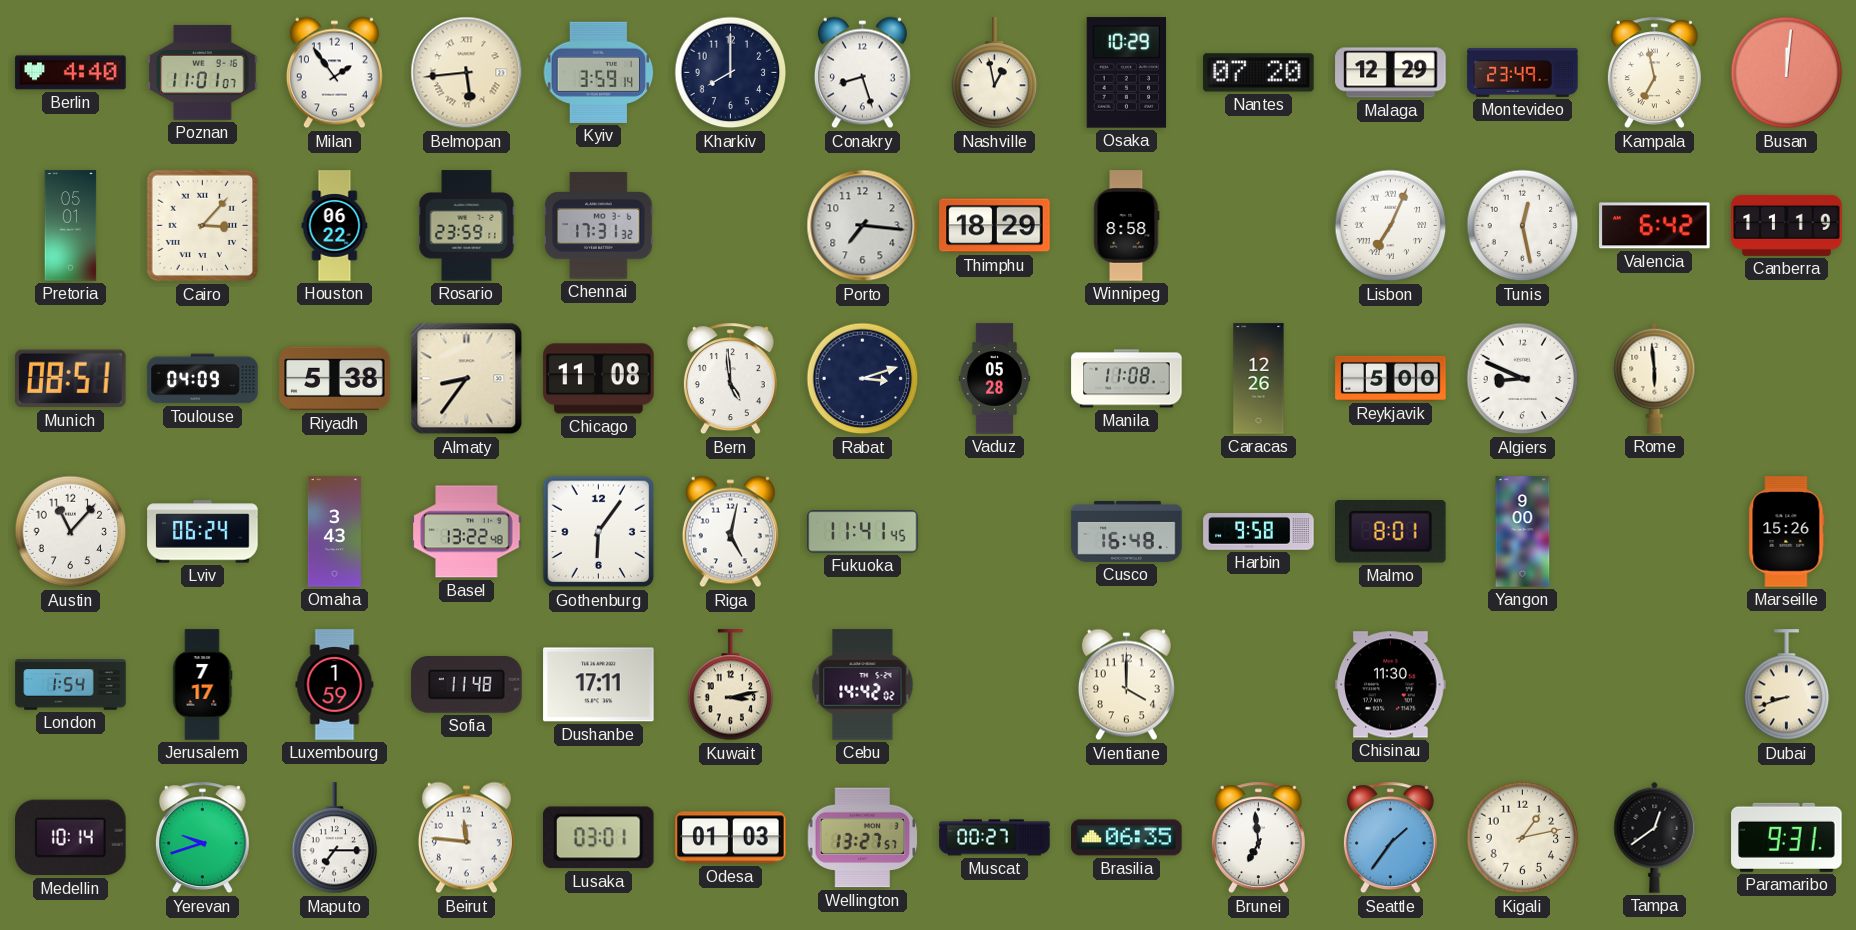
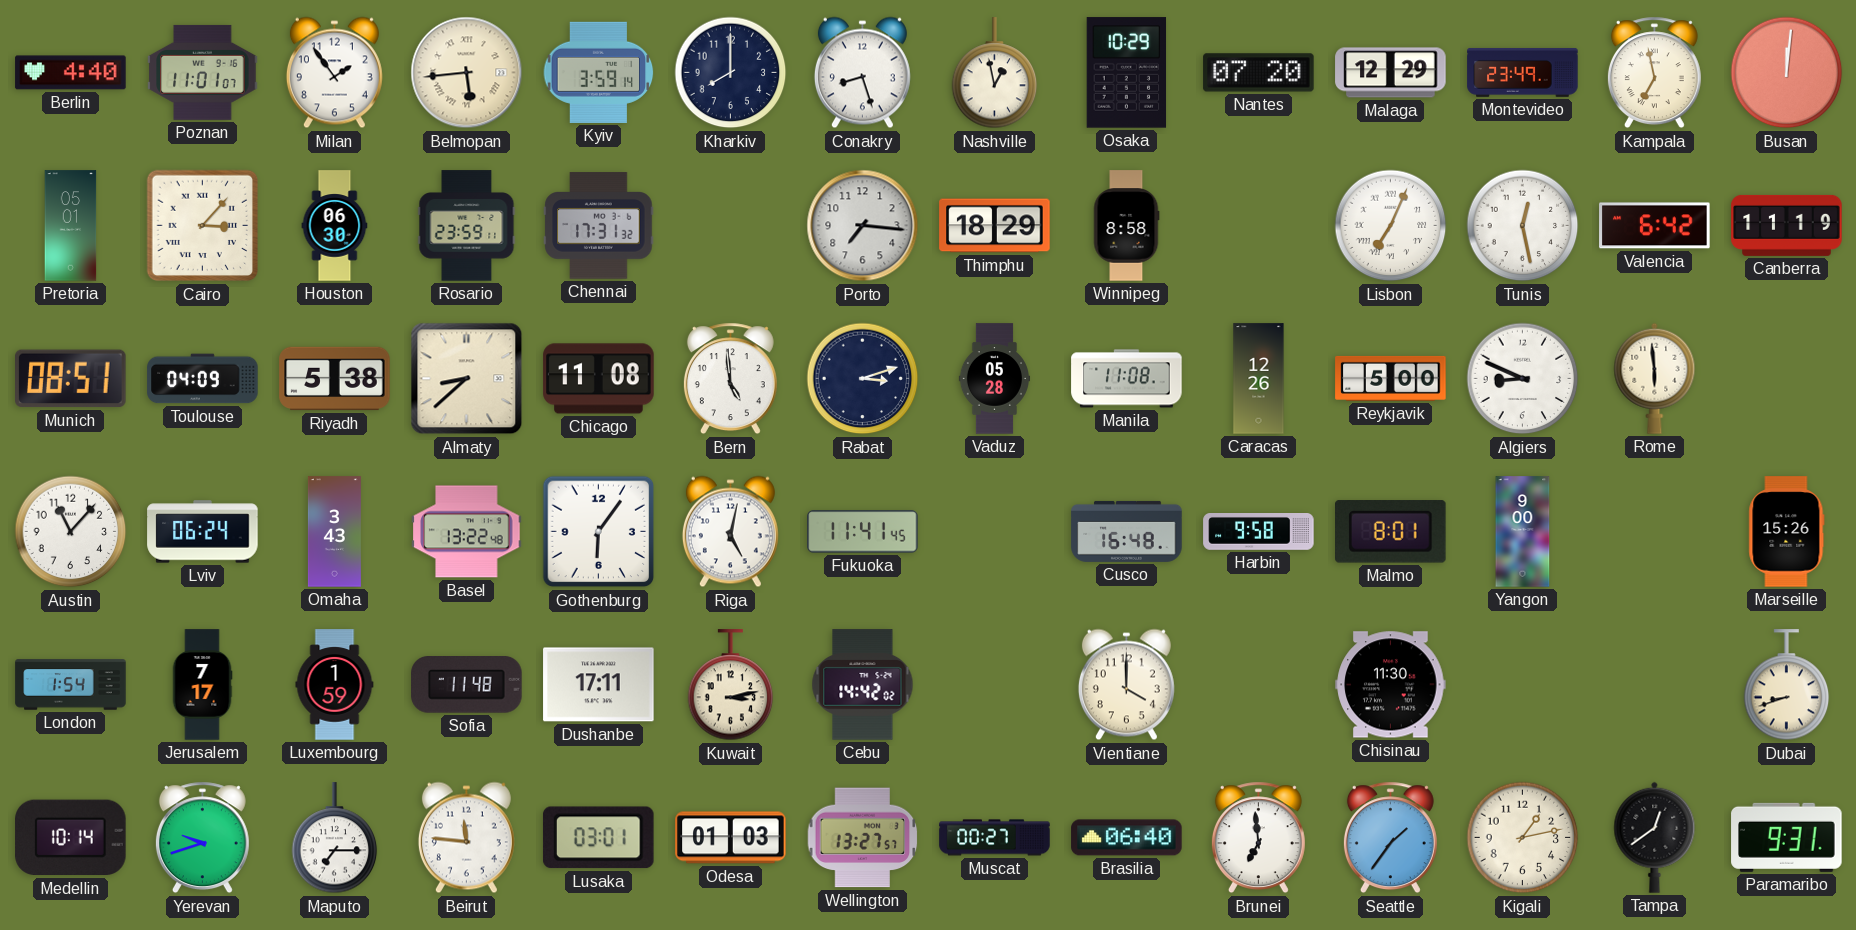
Houston: 06:22 -> 06:30
Almaty: 8:36 -> 8:38
Brasilia: 06:35 -> 06:40
